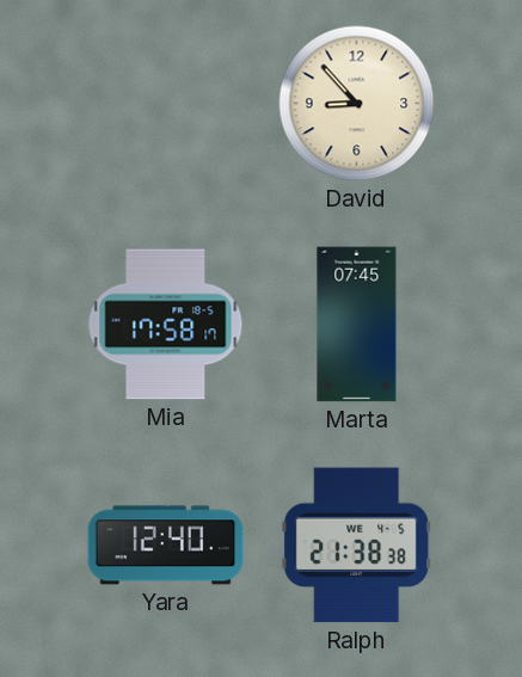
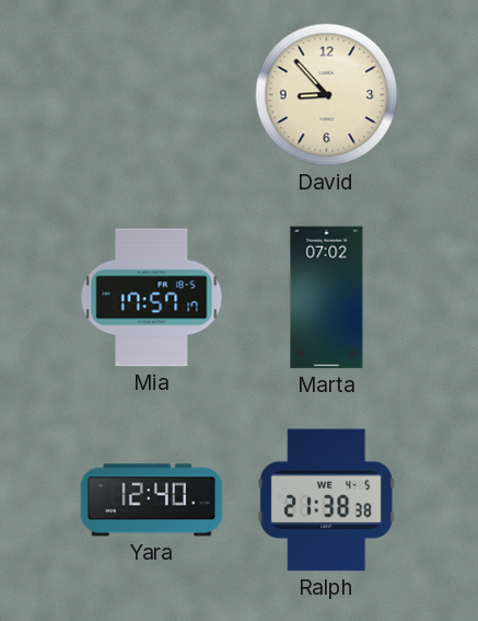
Mia: 17:58 -> 17:57
Marta: 07:45 -> 07:02
